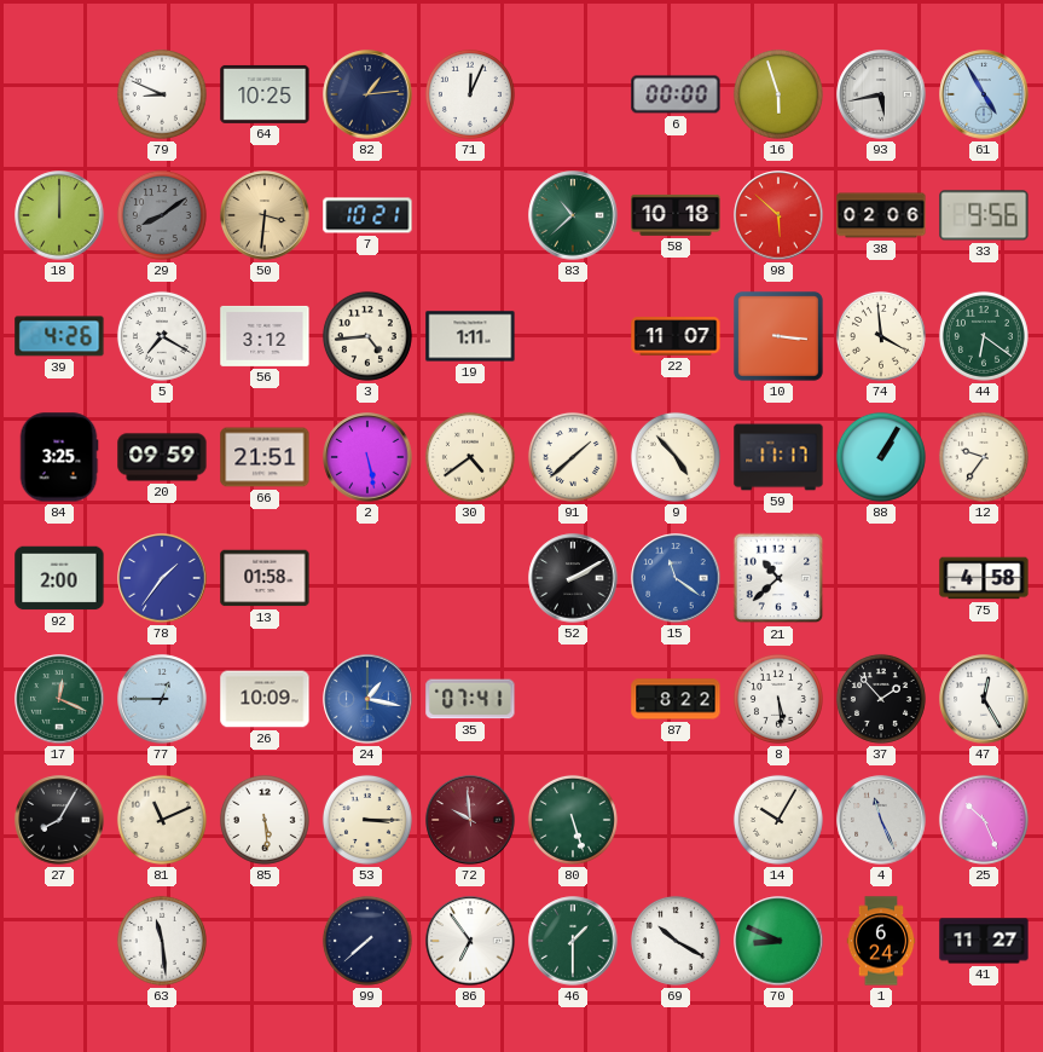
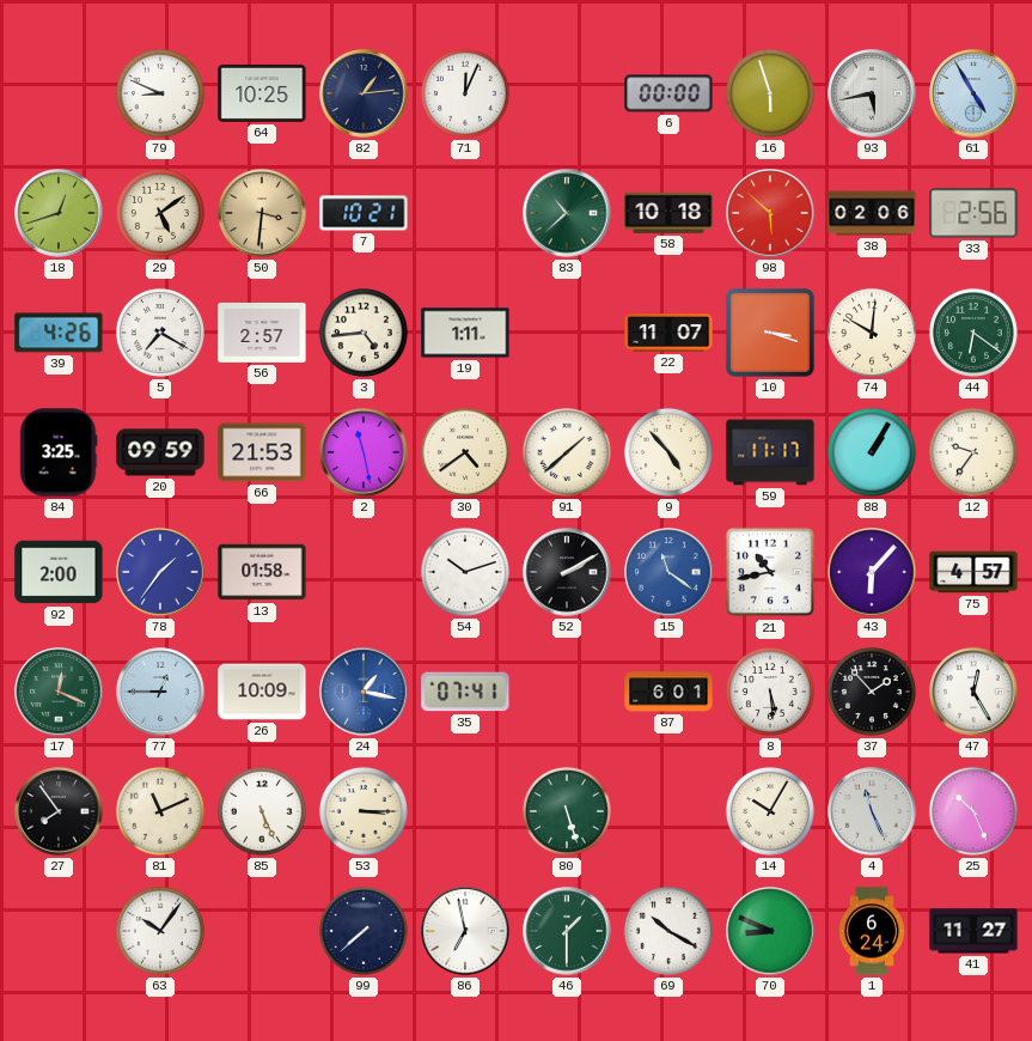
18: 12:00 -> 12:42
29: 8:09 -> 5:09
29 dial: grey -> cream
33: 9:56 -> 2:56
56: 3:12 -> 2:57
10: 3:16 -> 3:18
74: 3:59 -> 10:01
66: 21:51 -> 21:53
2: 5:28 -> 11:28
54: none -> 10:12
21: 10:38 -> 10:43
43: none -> 6:07
75: 4:58 -> 4:57
87: 8:22 -> 6:01
27: 8:05 -> 7:54
85: 5:29 -> 5:26
72: 9:59 -> none
63: 11:29 -> 10:06
86: 6:54 -> 6:58
